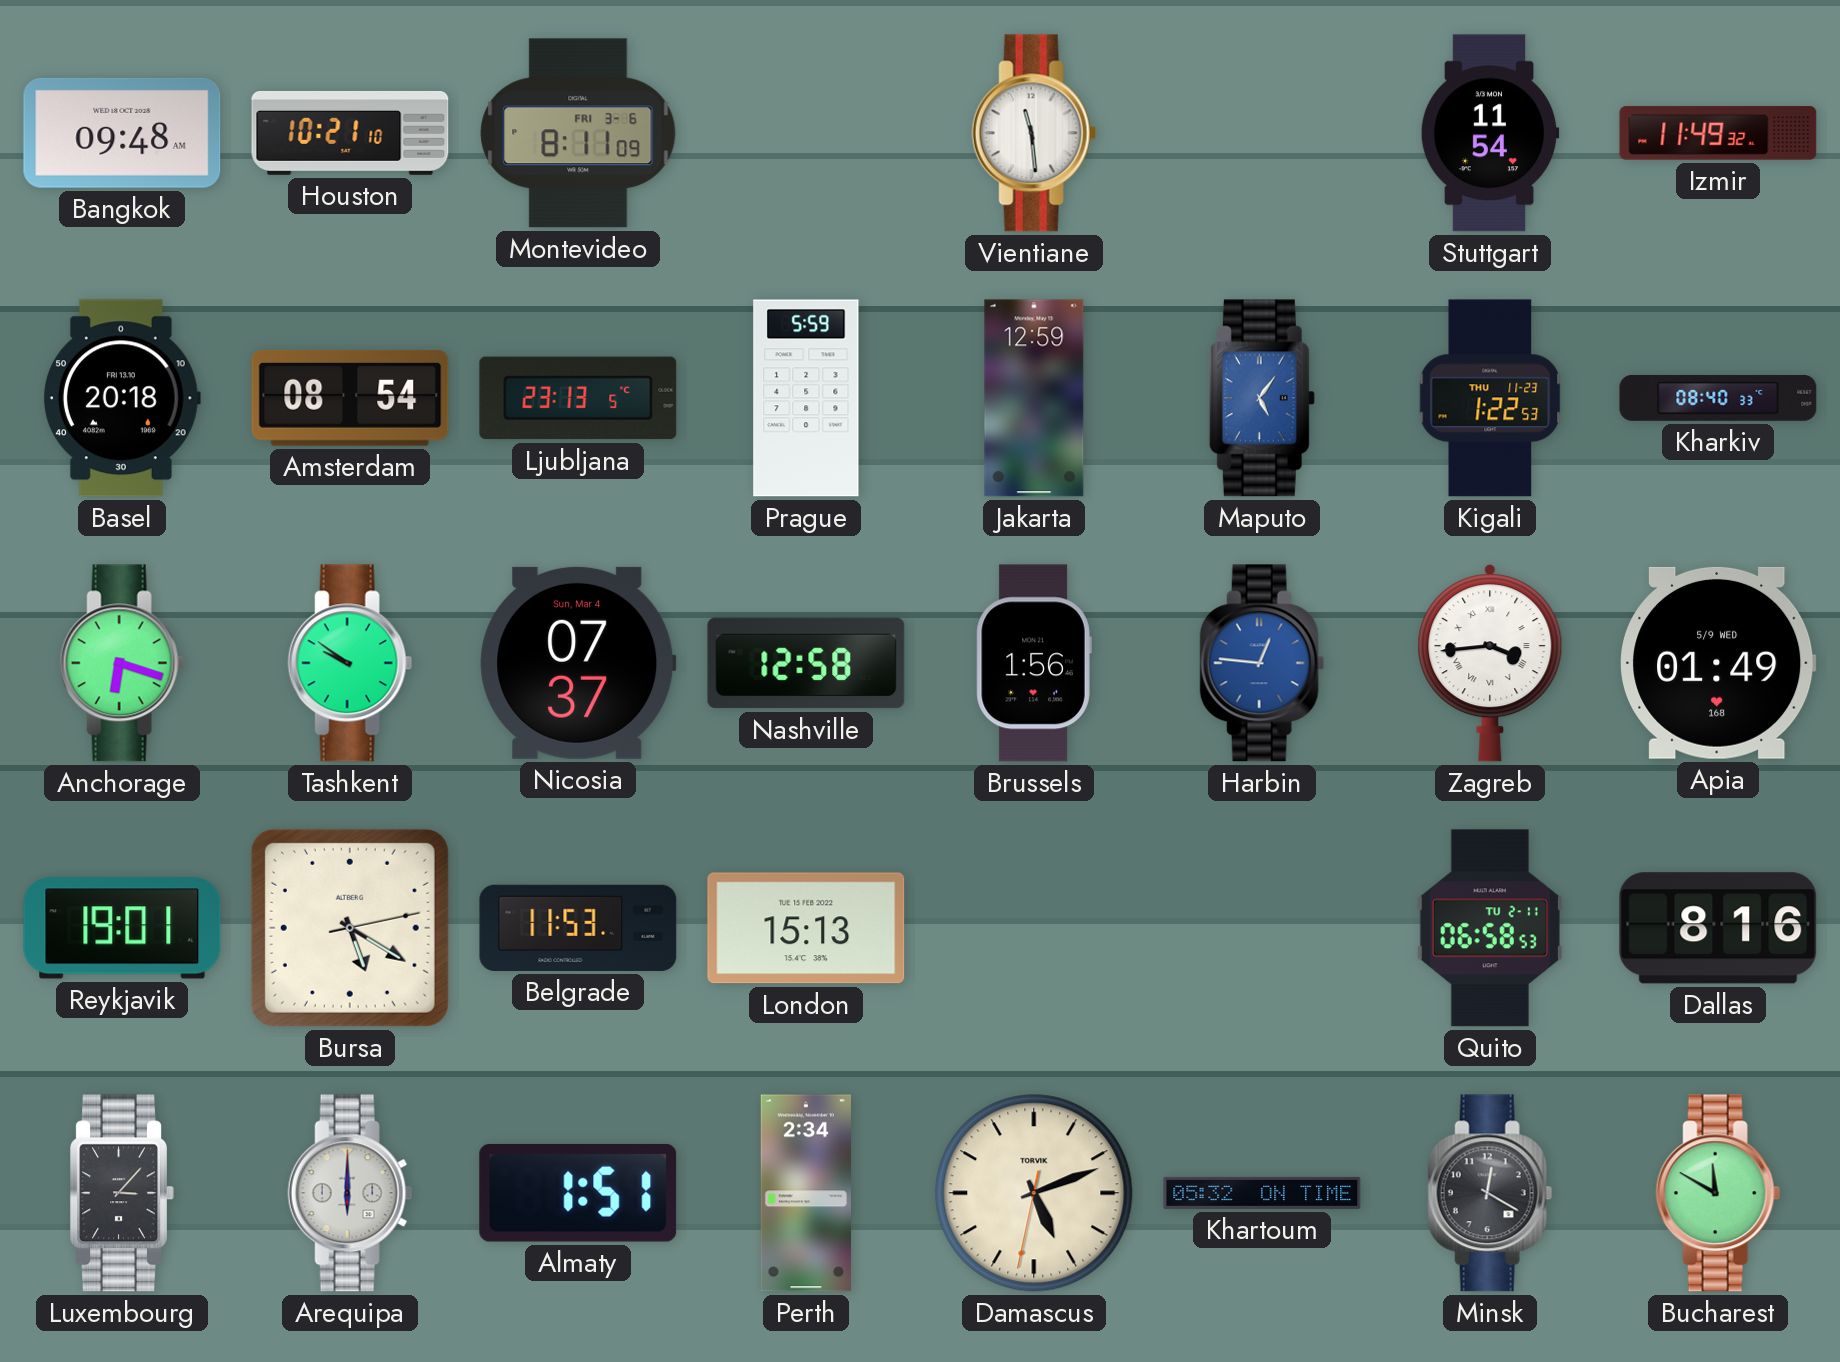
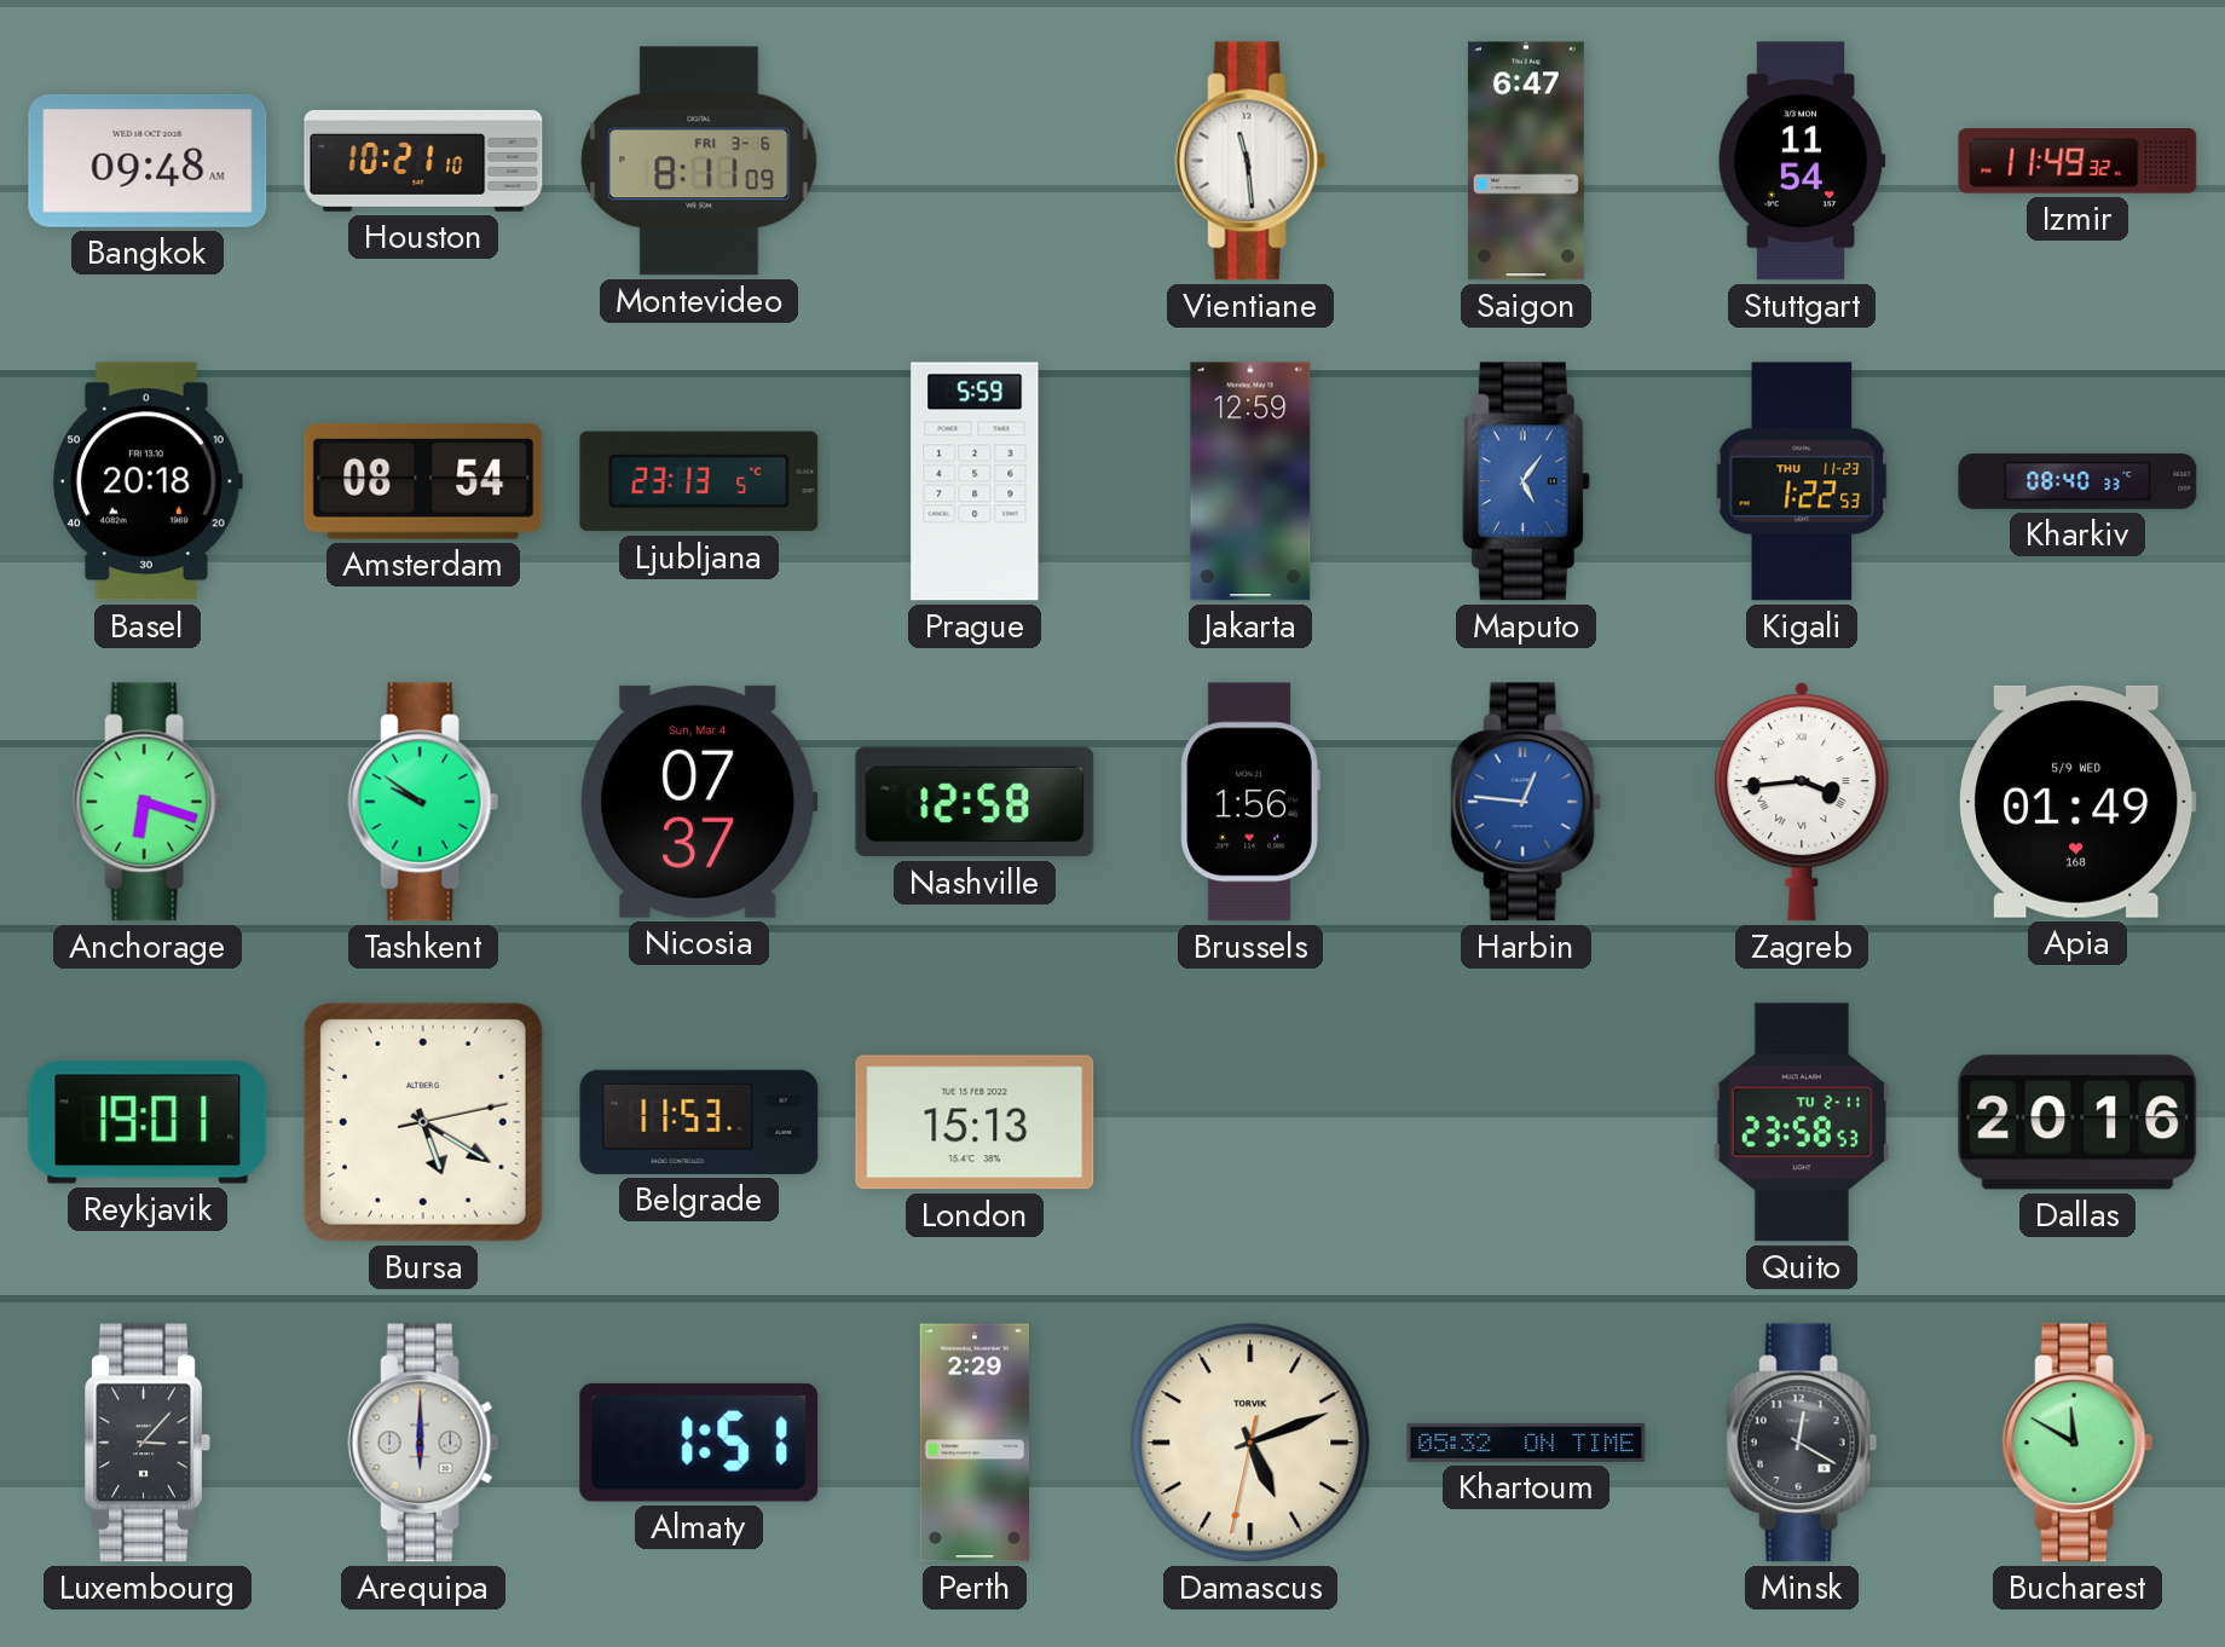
Saigon: none -> 6:47
Quito: 06:58 -> 23:58
Dallas: 8:16 -> 20:16
Perth: 2:34 -> 2:29
